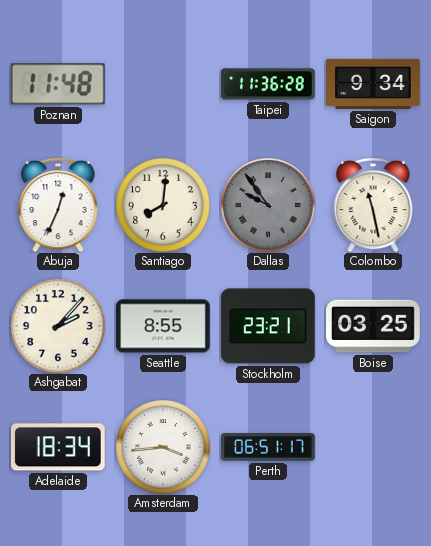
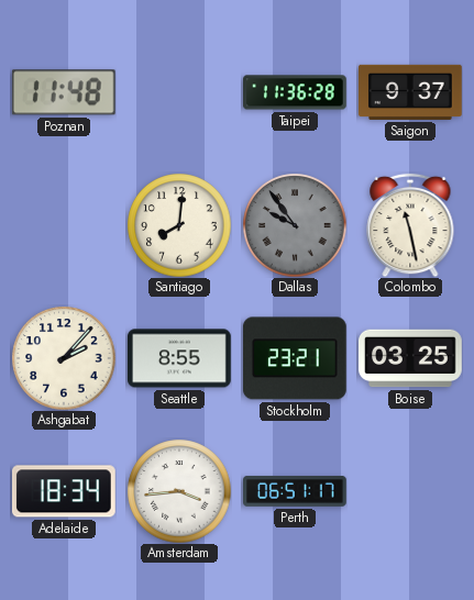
Saigon: 9:34 -> 9:37
Abuja: 12:34 -> none
